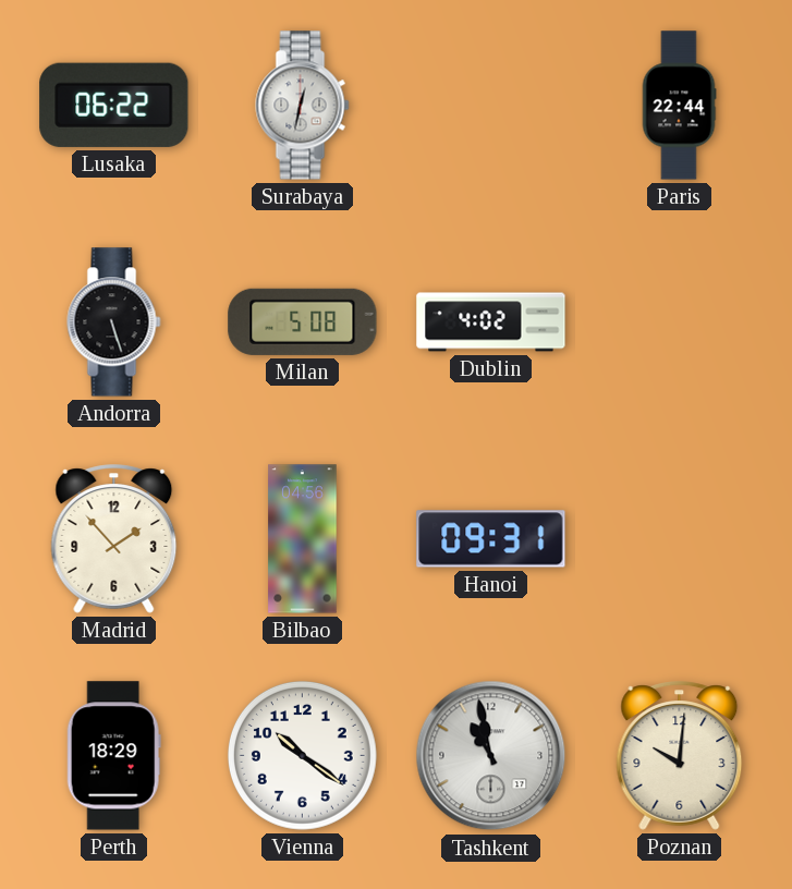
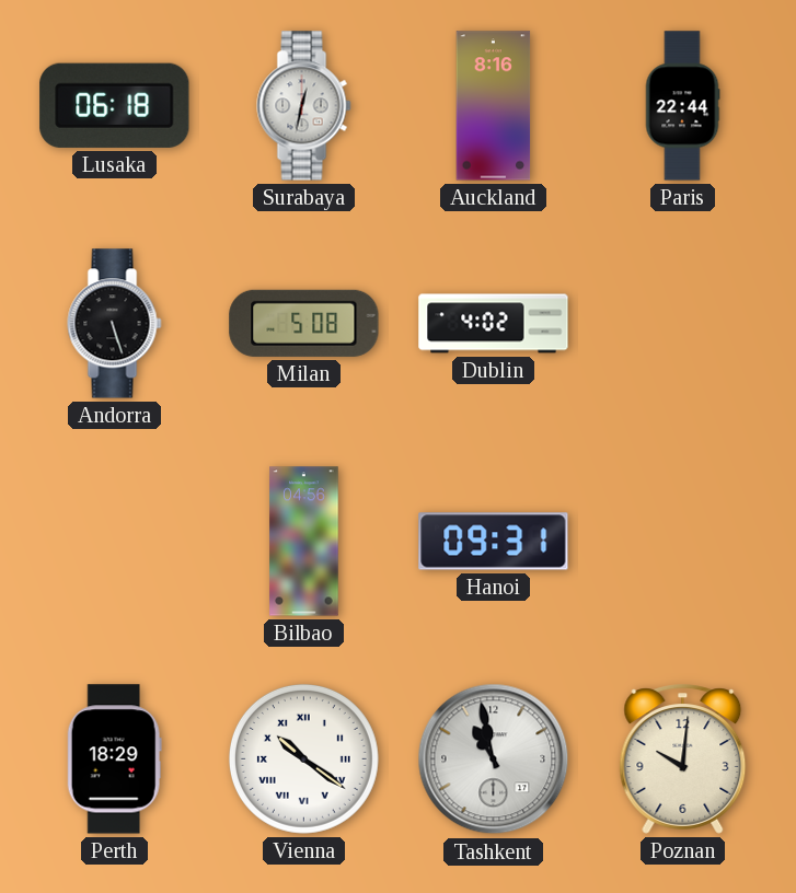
Lusaka: 06:22 -> 06:18
Auckland: none -> 8:16
Madrid: 1:53 -> none
Vienna numerals: Arabic -> Roman
